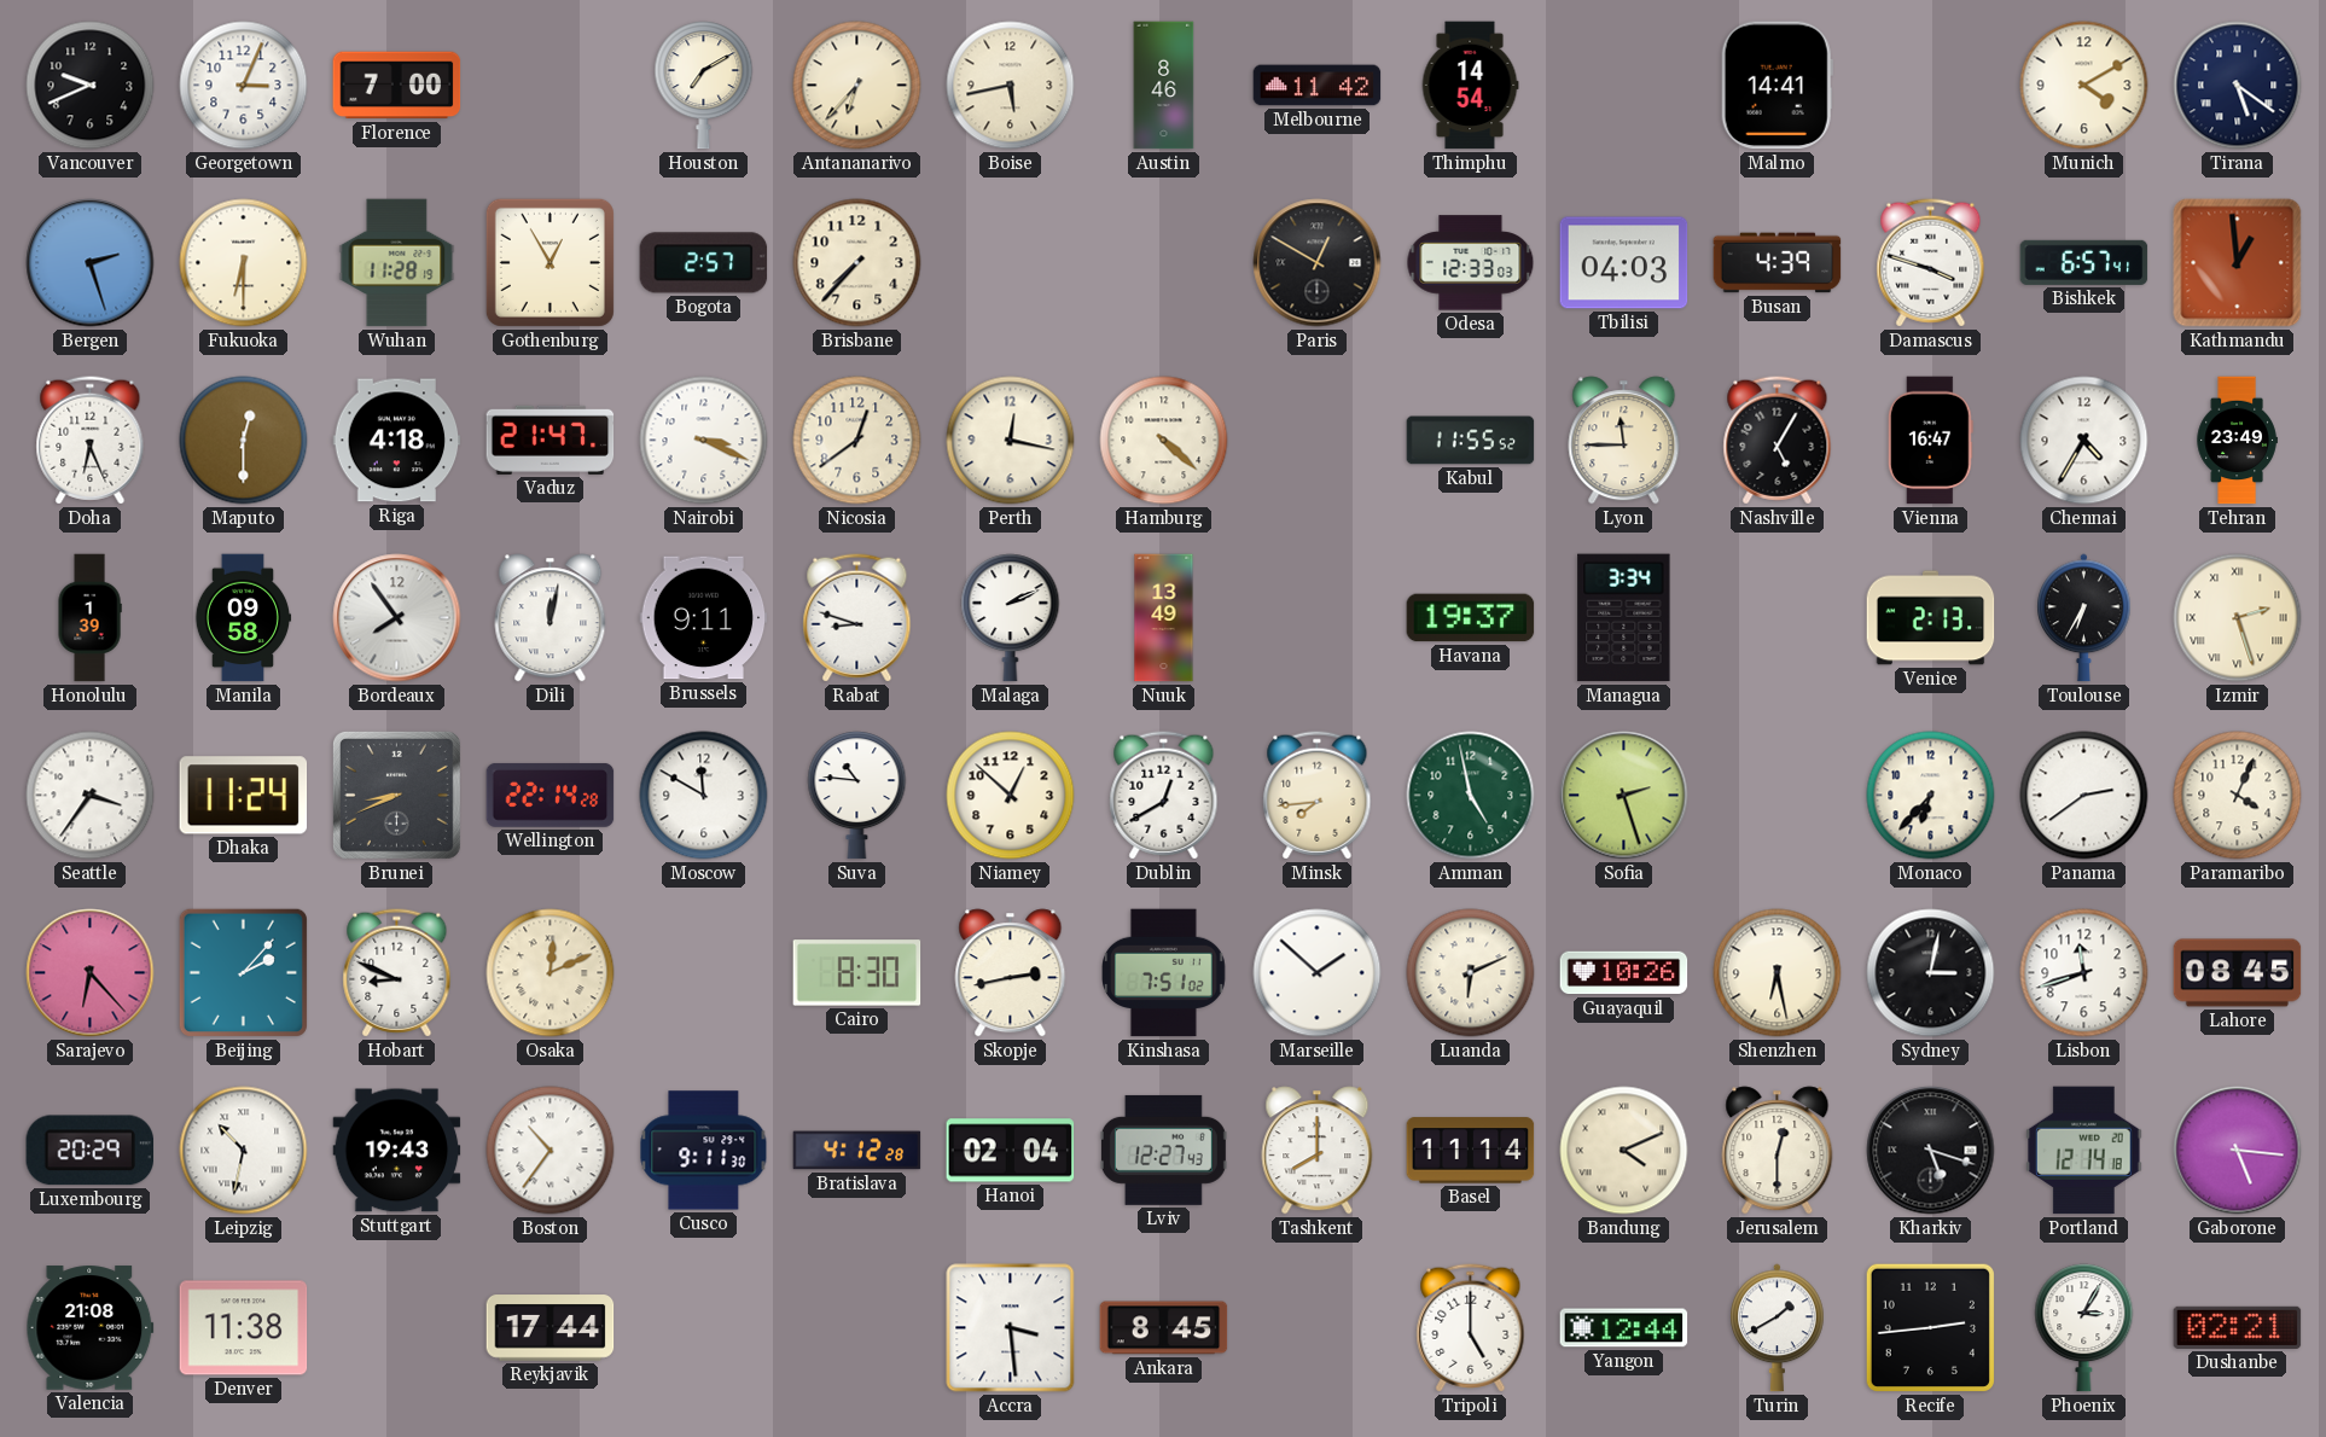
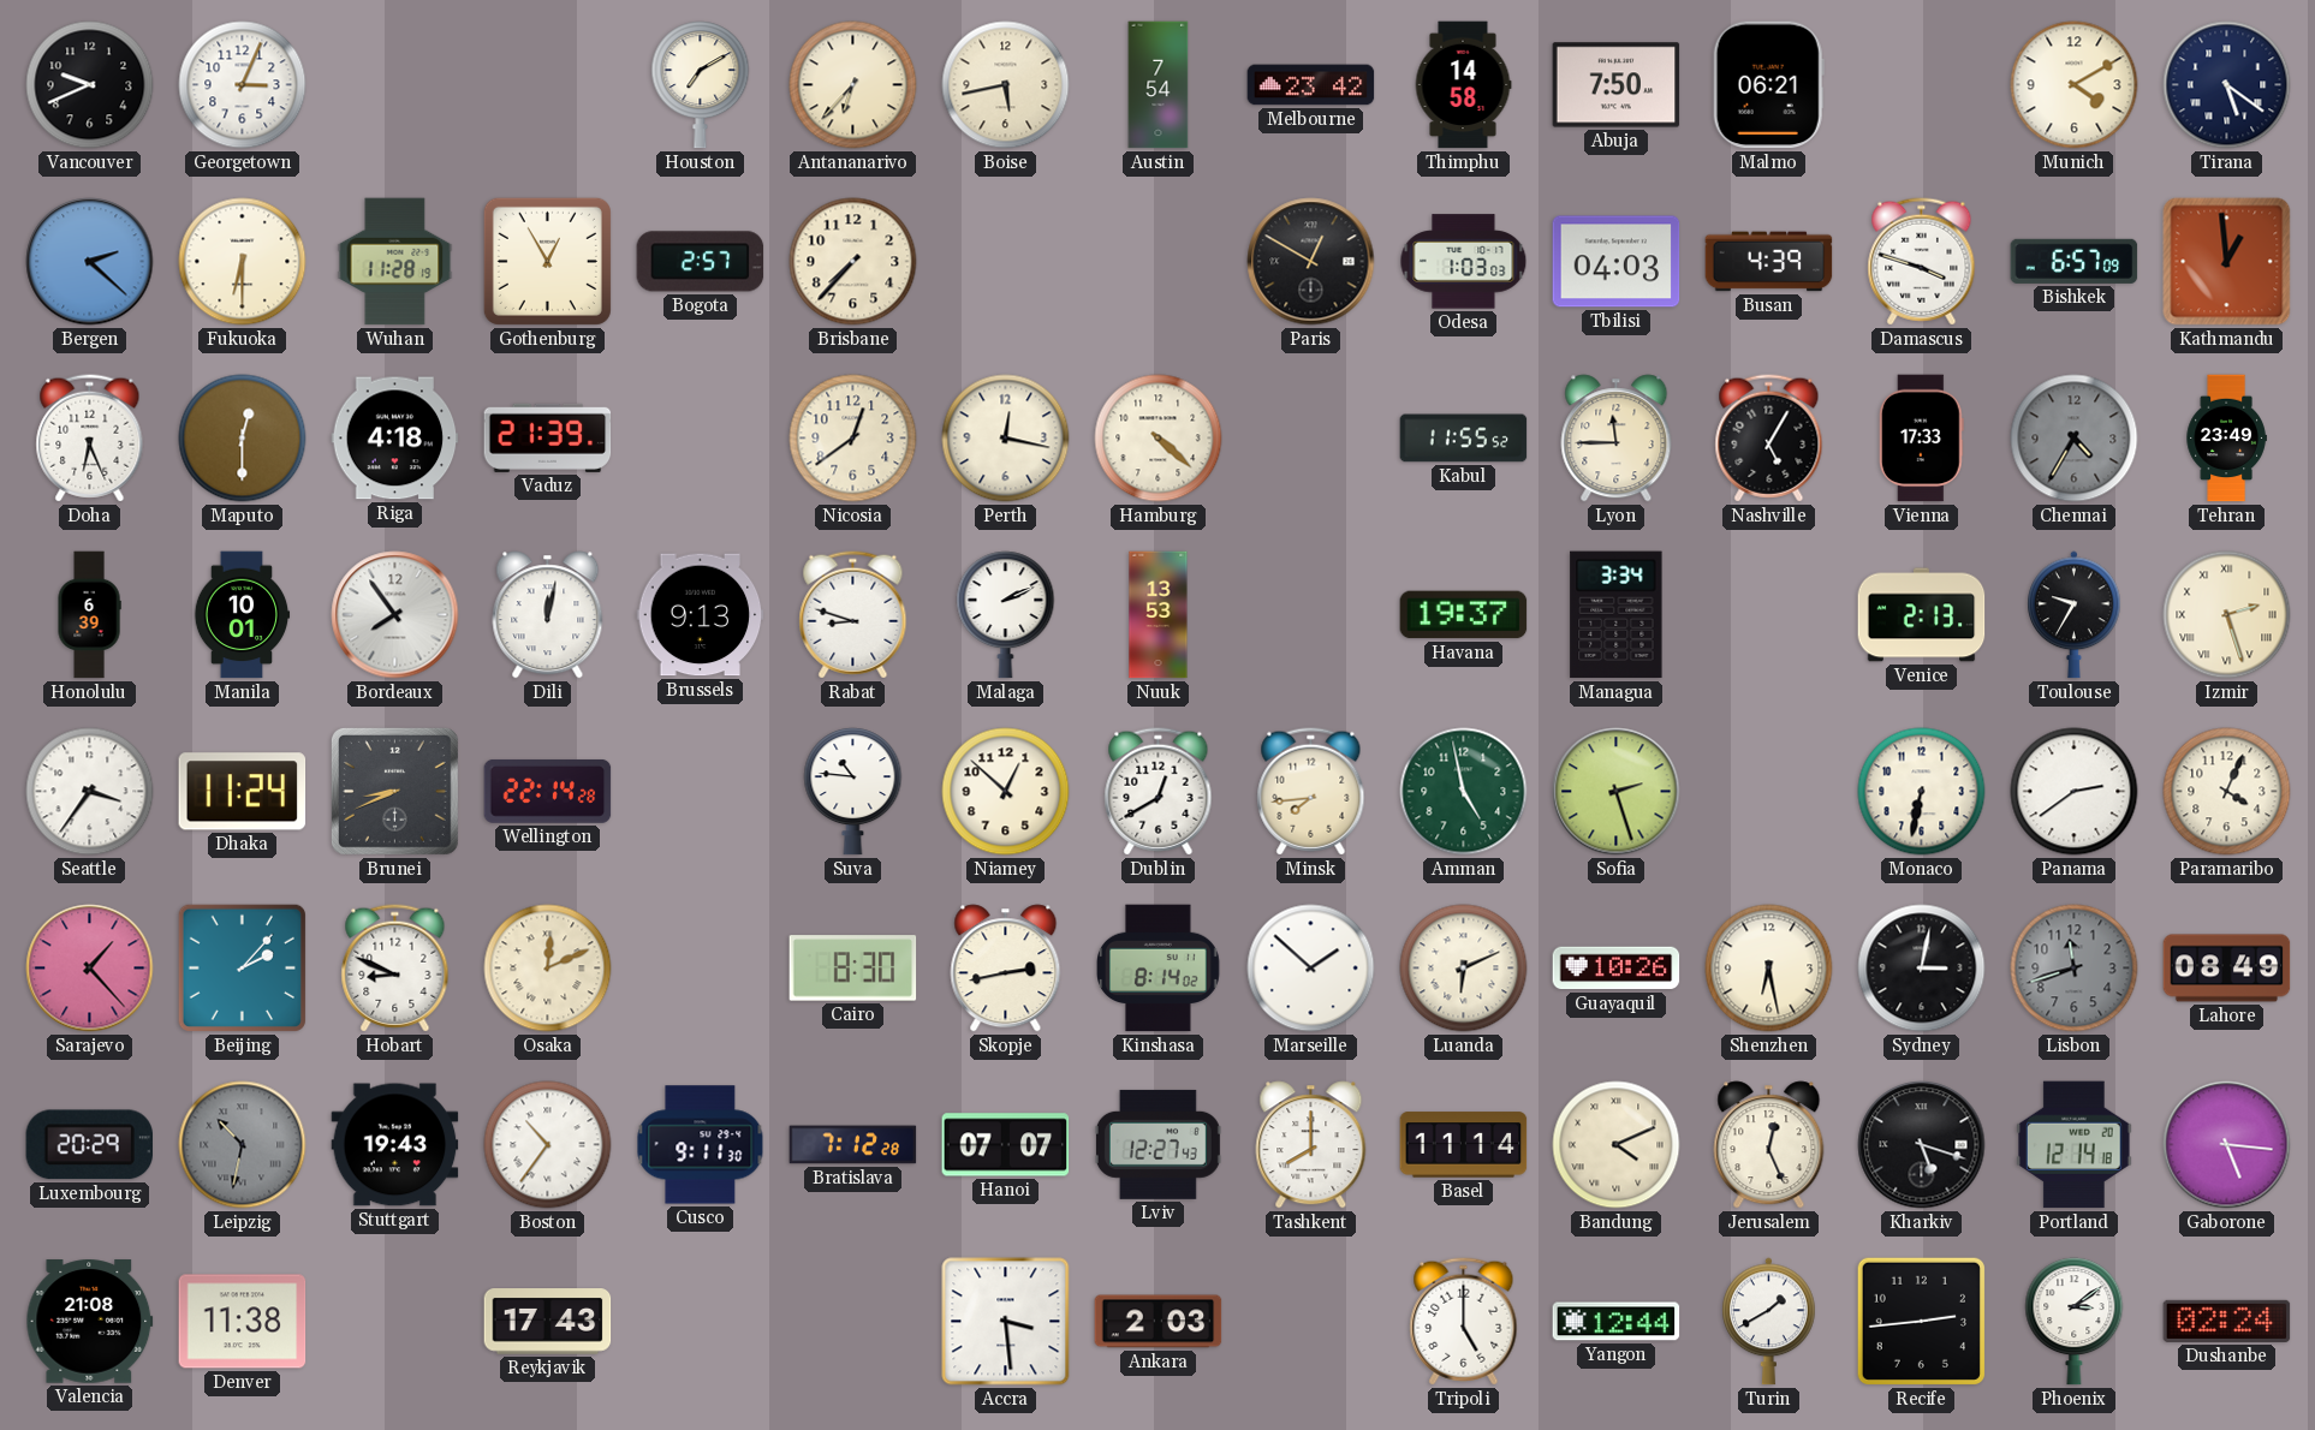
Florence: 7:00 -> none
Austin: 8:46 -> 7:54
Melbourne: 11:42 -> 23:42
Thimphu: 14:54 -> 14:58
Abuja: none -> 7:50
Malmo: 14:41 -> 06:21
Bergen: 2:27 -> 2:22
Odesa: 12:33 -> 1:03
Bishkek: 6:57:41 -> 6:57:09
Vaduz: 21:47 -> 21:39
Nairobi: 3:19 -> none
Vienna: 16:47 -> 17:33
Chennai dial: white -> grey
Honolulu: 1:39 -> 6:39
Manila: 09:58 -> 10:01
Brussels: 9:11 -> 9:13
Nuuk: 13:49 -> 13:53
Toulouse: 6:35 -> 9:35
Moscow: 11:50 -> none
Monaco: 6:37 -> 6:32
Sarajevo: 6:23 -> 1:23
Kinshasa: 7:51 -> 8:14
Lisbon dial: white -> grey
Lahore: 08:45 -> 08:49
Leipzig dial: white -> grey
Bratislava: 4:12 -> 7:12
Hanoi: 02:04 -> 07:07
Jerusalem: 12:30 -> 12:26
Reykjavik: 17:44 -> 17:43
Ankara: 8:45 -> 2:03
Phoenix: 3:05 -> 3:09
Dushanbe: 02:21 -> 02:24
